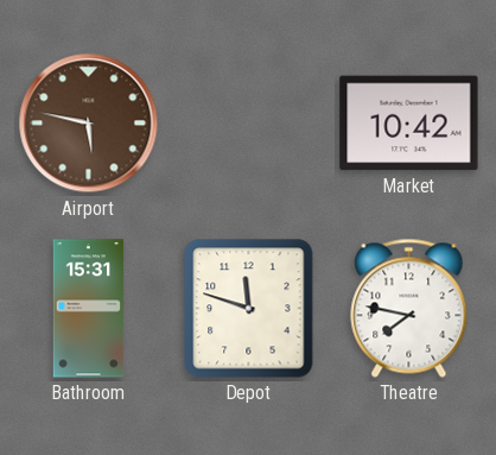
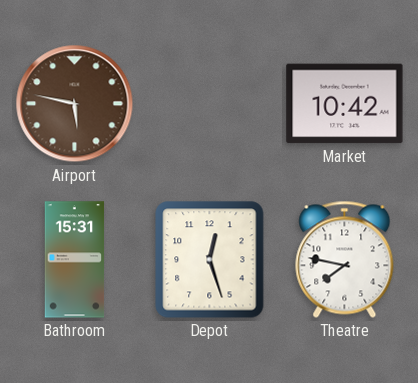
Depot: 11:48 -> 12:27
